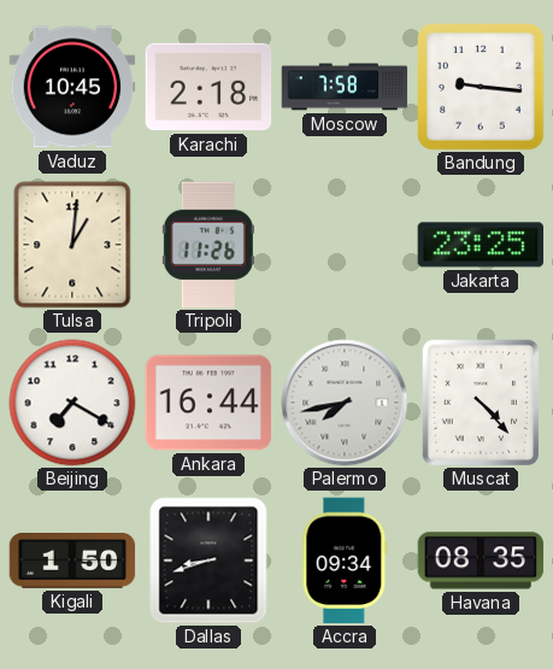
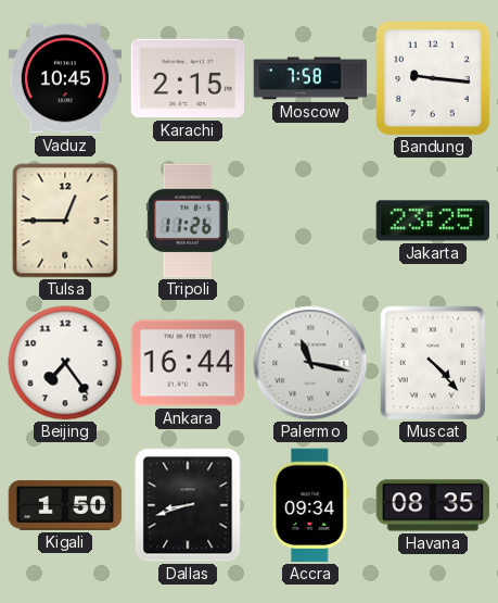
Karachi: 2:18 -> 2:15
Tulsa: 1:01 -> 12:45
Beijing: 7:20 -> 7:24
Palermo: 7:43 -> 11:17
